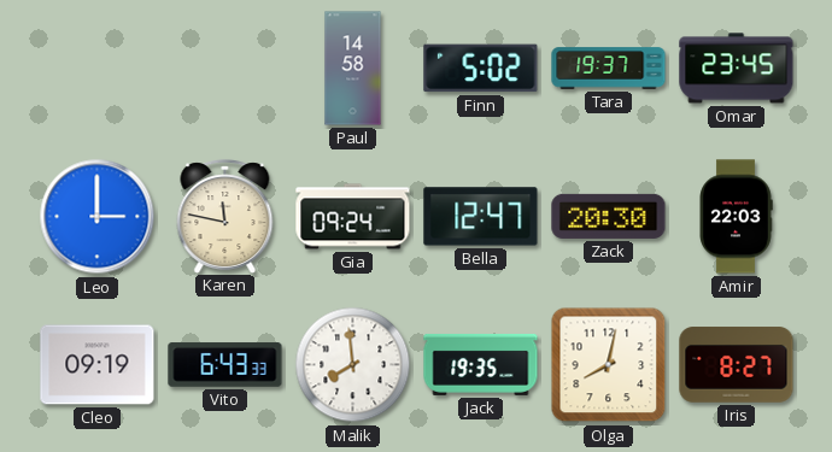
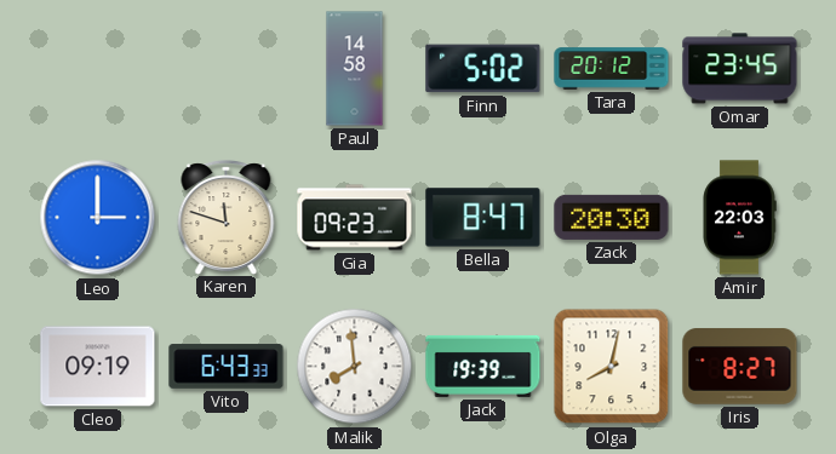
Tara: 19:37 -> 20:12
Karen: 11:47 -> 11:48
Gia: 09:24 -> 09:23
Bella: 12:47 -> 8:47
Jack: 19:35 -> 19:39
